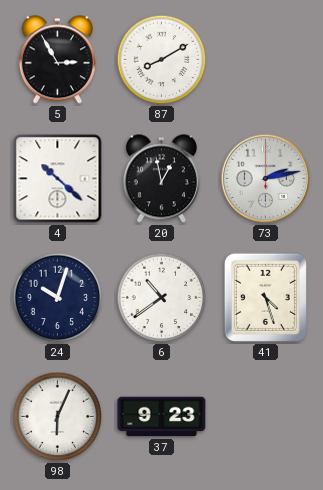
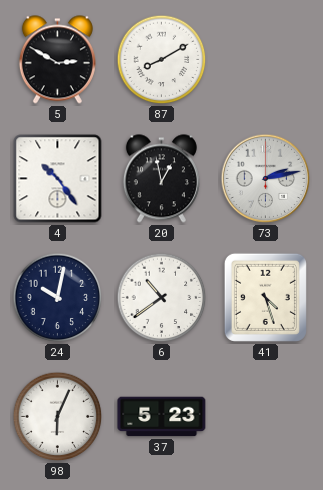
5: 2:55 -> 2:50
4: 10:22 -> 10:24
24: 10:03 -> 10:02
37: 9:23 -> 5:23
